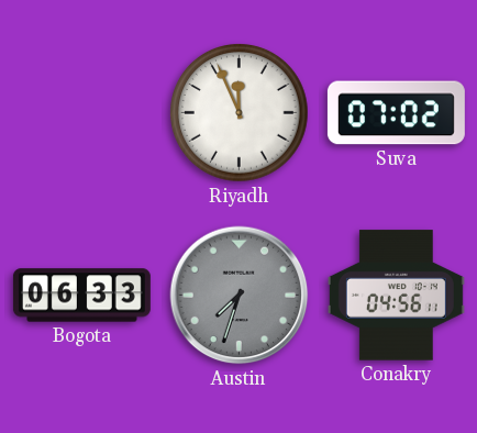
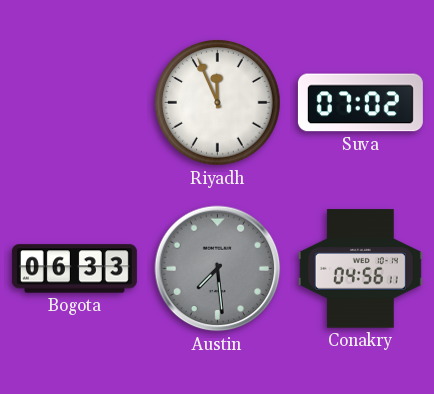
Austin: 7:33 -> 7:29
